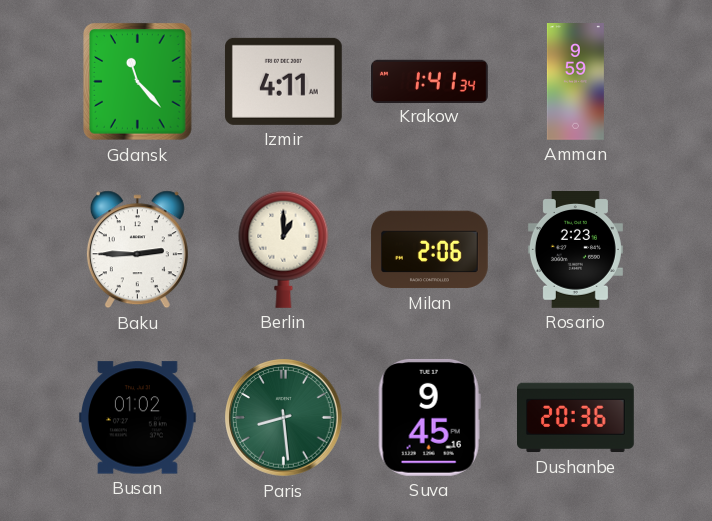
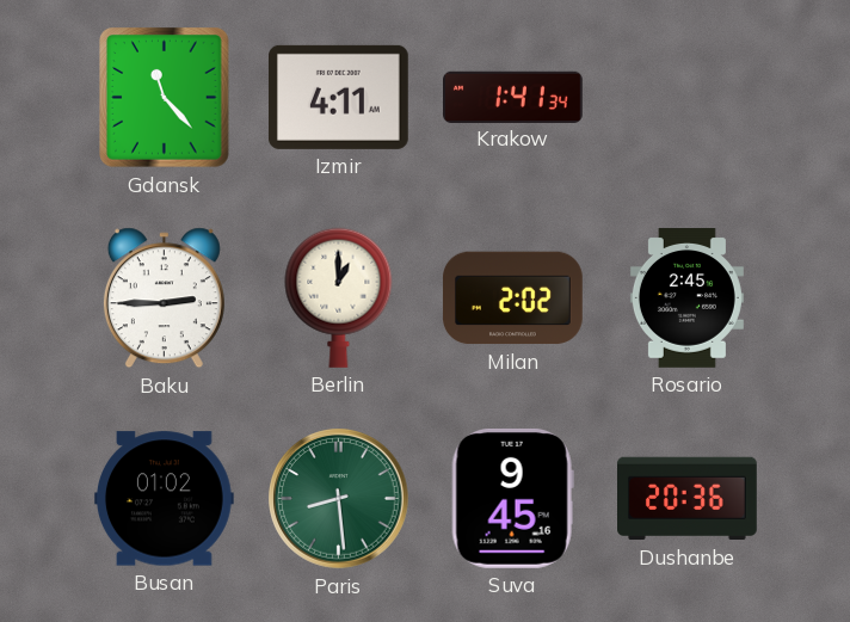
Amman: 9:59 -> none
Milan: 2:06 -> 2:02
Rosario: 2:23 -> 2:45
